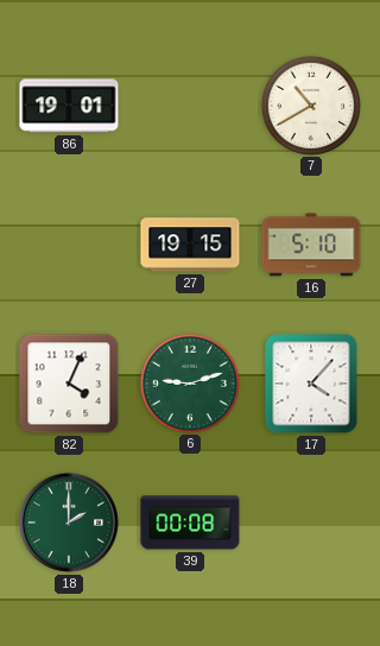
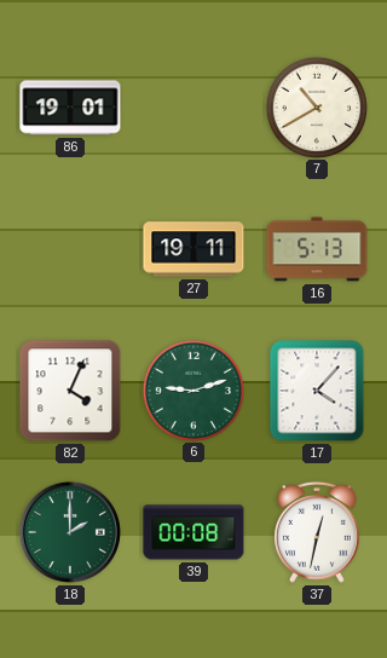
27: 19:15 -> 19:11
16: 5:10 -> 5:13
37: none -> 12:32
